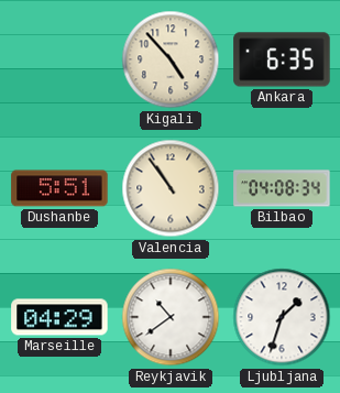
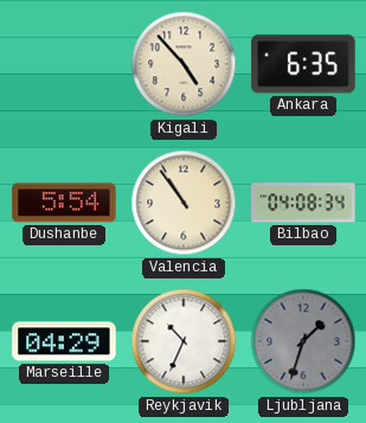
Dushanbe: 5:51 -> 5:54
Reykjavik: 10:39 -> 10:34
Ljubljana dial: white -> grey
